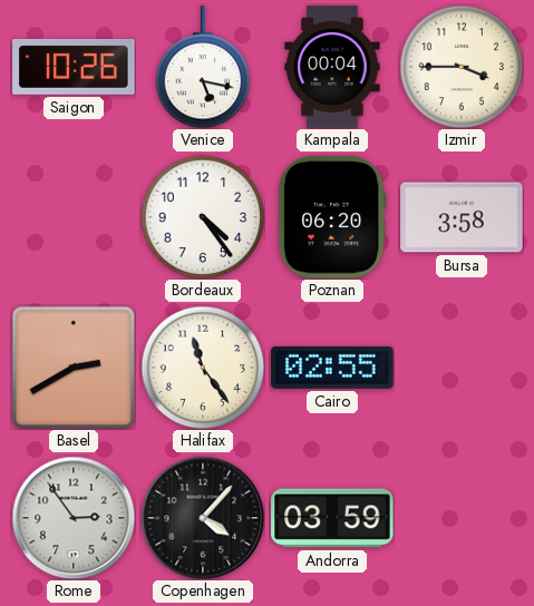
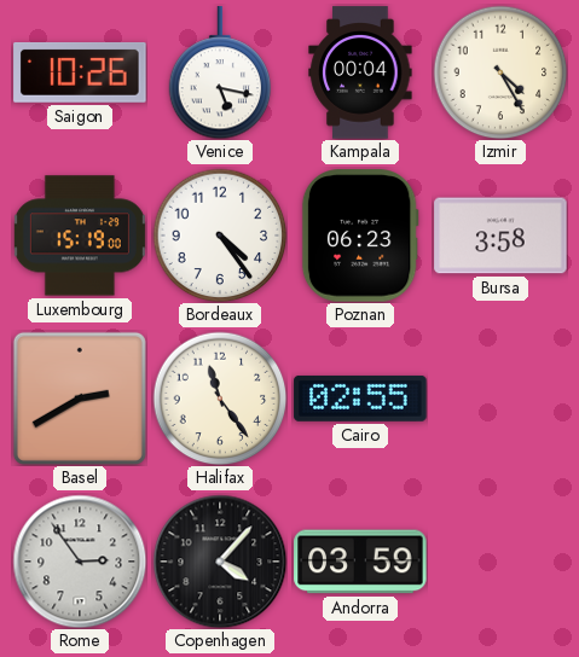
Izmir: 3:45 -> 4:25
Luxembourg: none -> 15:19
Poznan: 06:20 -> 06:23
